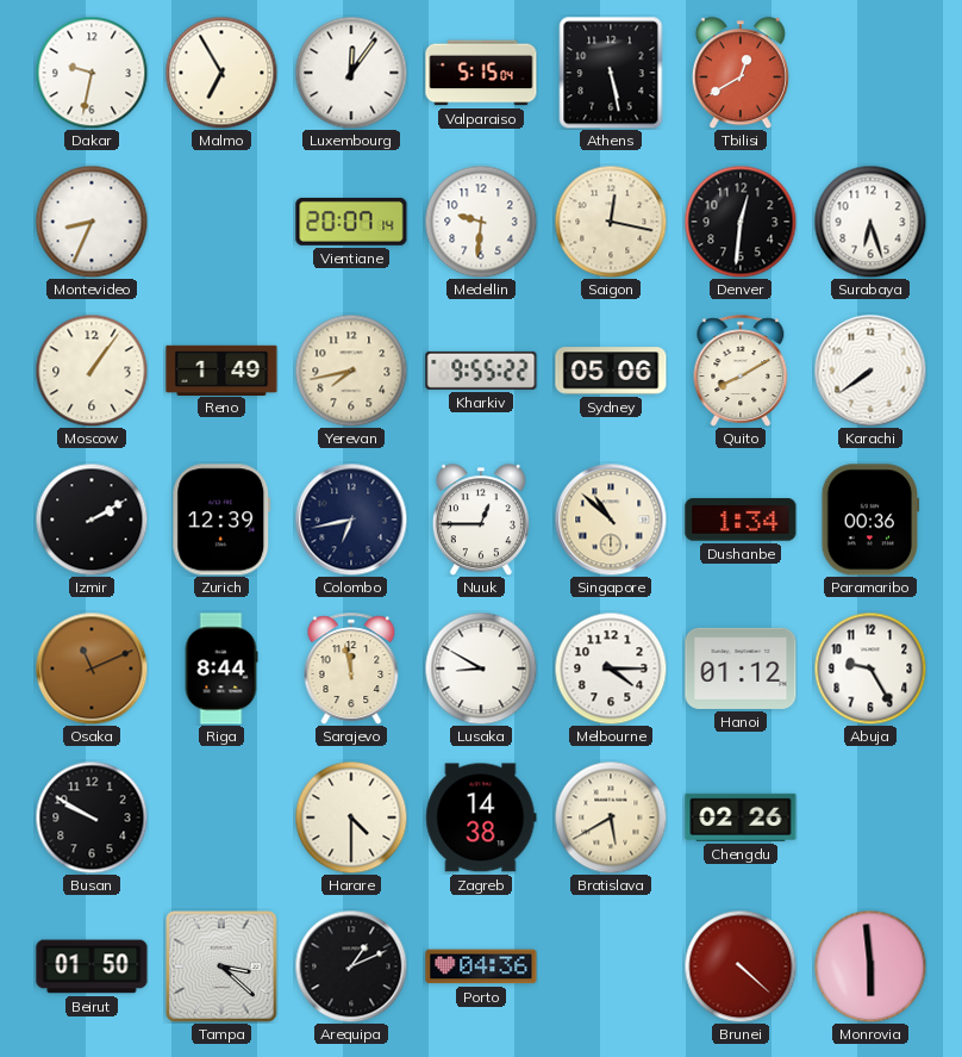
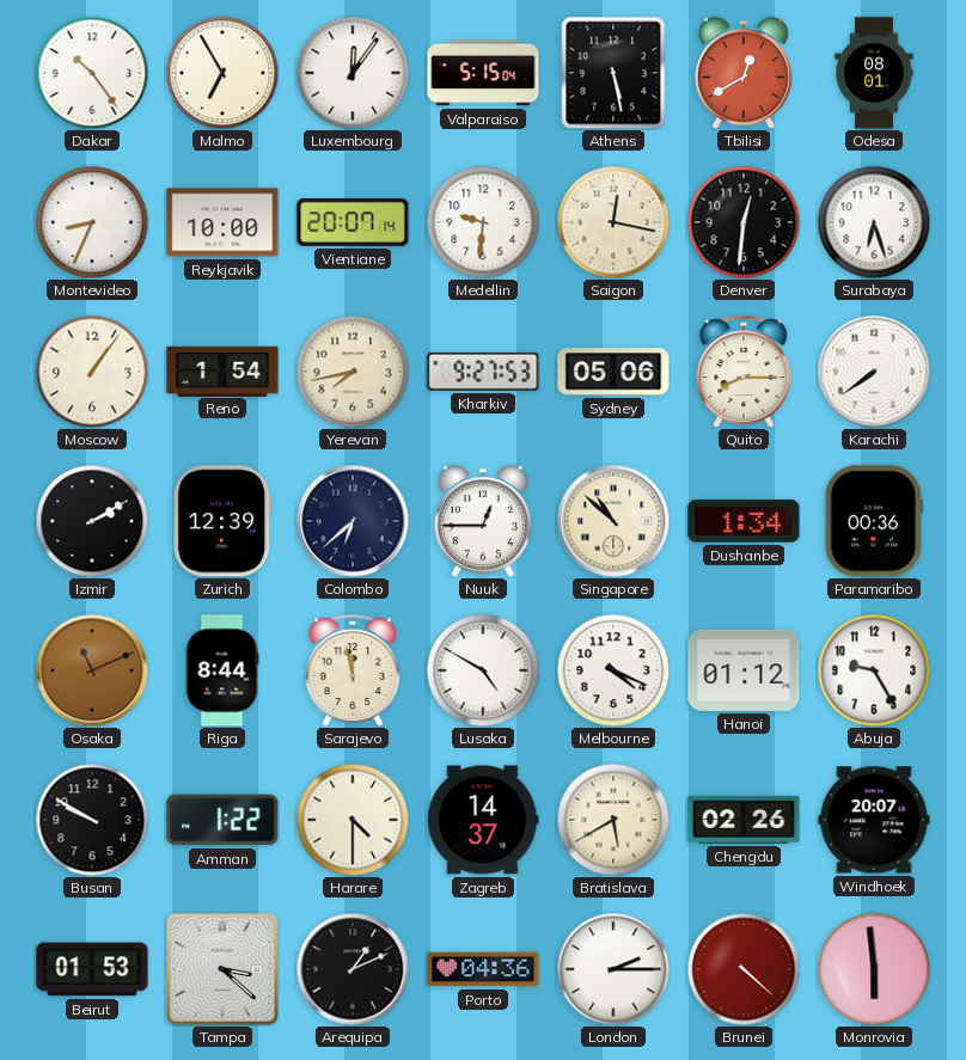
Dakar: 9:32 -> 10:24
Odesa: none -> 08:01
Reykjavik: none -> 10:00
Reno: 1:49 -> 1:54
Kharkiv: 9:55 -> 9:27
Quito: 8:10 -> 8:15
Colombo: 6:43 -> 6:38
Lusaka: 8:50 -> 4:50
Melbourne: 4:15 -> 4:19
Amman: none -> 1:22
Zagreb: 14:38 -> 14:37
Windhoek: none -> 20:07
Beirut: 01:50 -> 01:53
London: none -> 2:15
